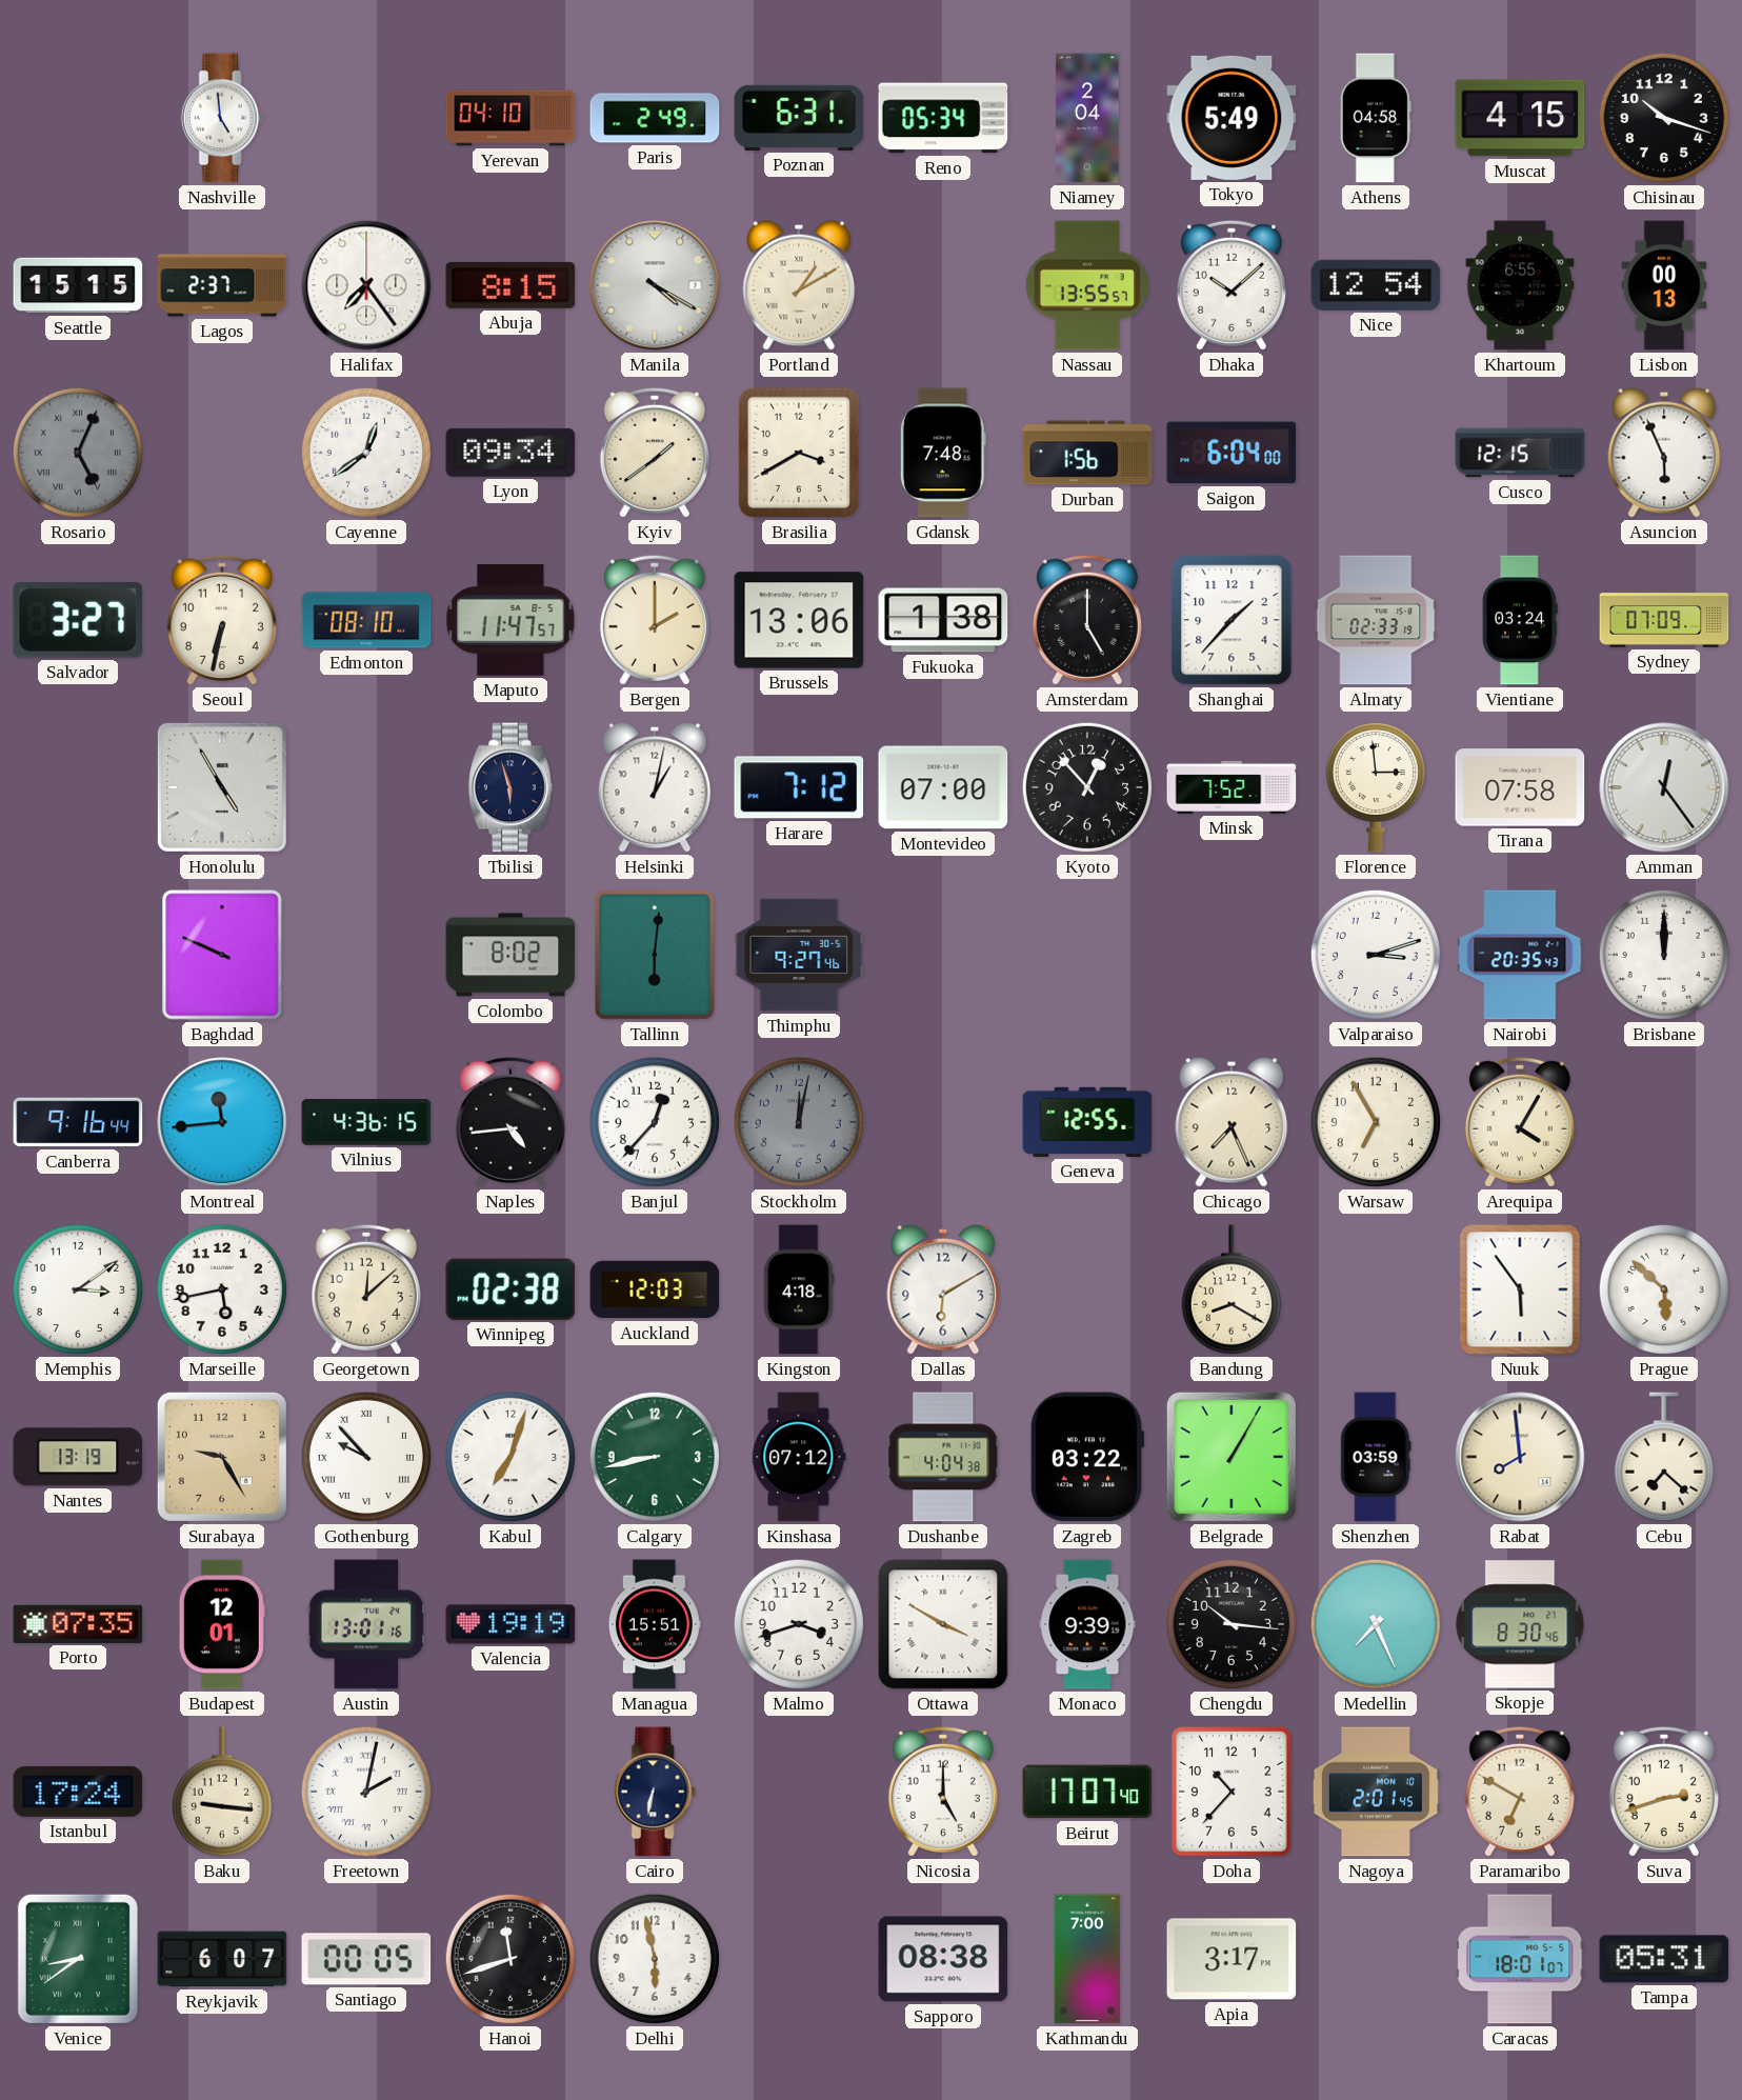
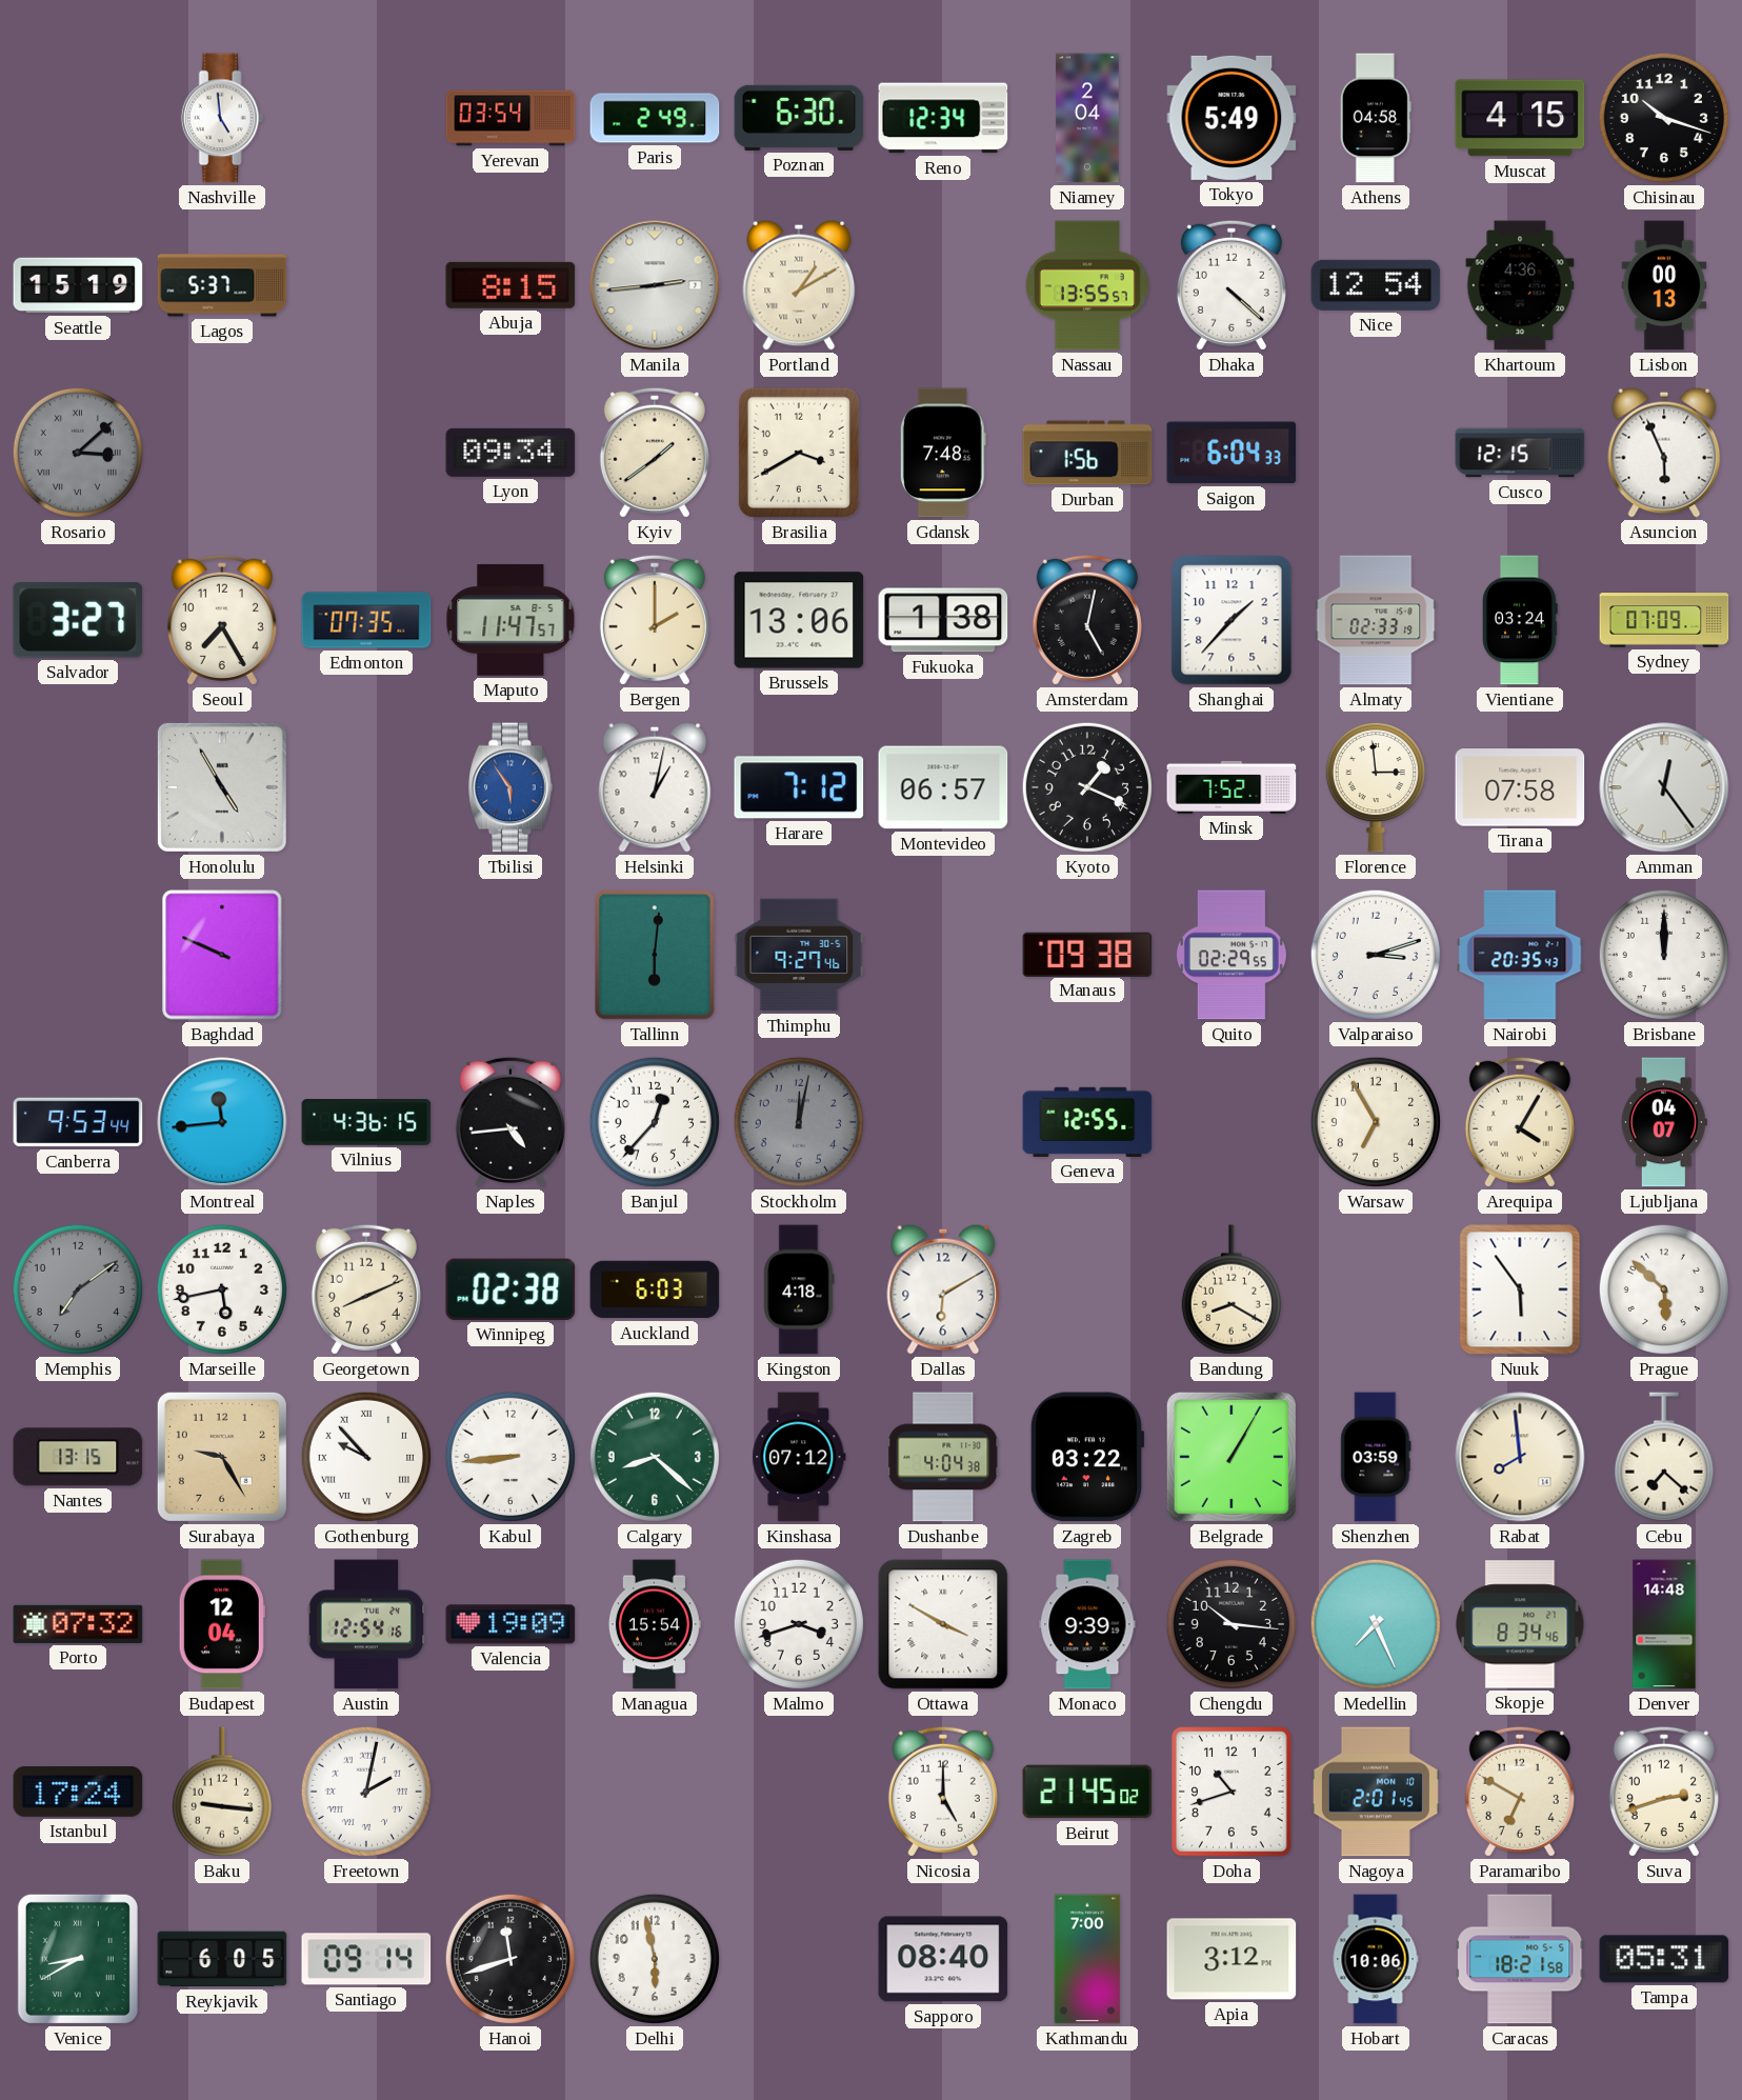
Yerevan: 04:10 -> 03:54
Poznan: 6:31 -> 6:30
Reno: 05:34 -> 12:34
Seattle: 15:15 -> 15:19
Lagos: 2:37 -> 5:37
Halifax: 7:24 -> none
Manila: 4:20 -> 2:44
Dhaka: 10:08 -> 4:22
Khartoum: 6:55 -> 4:36
Rosario: 5:04 -> 3:08
Cayenne: 12:39 -> none
Saigon: 6:04:00 -> 6:04:33
Seoul: 6:32 -> 7:25
Edmonton: 08:10 -> 07:35
Amsterdam: 5:00 -> 5:02
Tbilisi: 5:57 -> 5:54
Tbilisi dial: navy -> blue
Montevideo: 07:00 -> 06:57
Kyoto: 12:53 -> 1:19
Colombo: 8:02 -> none
Manaus: none -> 09:38
Quito: none -> 02:29
Canberra: 9:16 -> 9:53
Chicago: 7:26 -> none
Ljubljana: none -> 04:07
Memphis: 3:09 -> 7:09
Memphis dial: white -> grey
Georgetown: 12:08 -> 8:11
Auckland: 12:03 -> 6:03
Nantes: 13:19 -> 13:15
Kabul: 7:03 -> 8:44
Calgary: 8:43 -> 8:22
Porto: 07:35 -> 07:32
Budapest: 12:01 -> 12:04
Austin: 13:01 -> 12:54
Valencia: 19:19 -> 19:09
Managua: 15:51 -> 15:54
Skopje: 8:30 -> 8:34
Denver: none -> 14:48
Cairo: 6:32 -> none
Beirut: 17:07 -> 21:45
Doha: 10:37 -> 10:42
Venice: 8:39 -> 8:40
Reykjavik: 6:07 -> 6:05
Santiago: 00:05 -> 09:14
Sapporo: 08:38 -> 08:40
Apia: 3:17 -> 3:12
Hobart: none -> 10:06
Caracas: 18:01 -> 18:21
